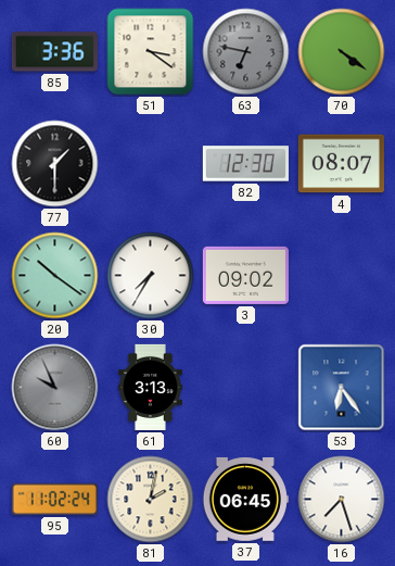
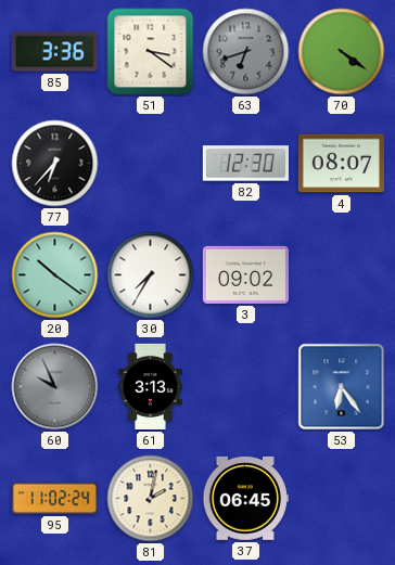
63: 6:47 -> 6:42
77: 1:30 -> 6:37
16: 7:27 -> none
